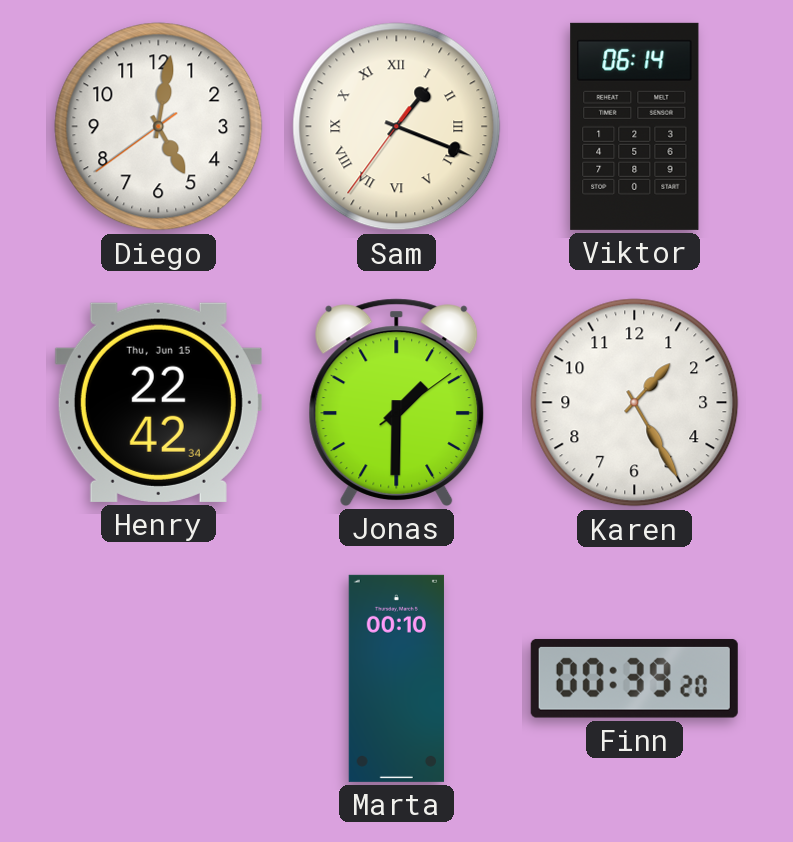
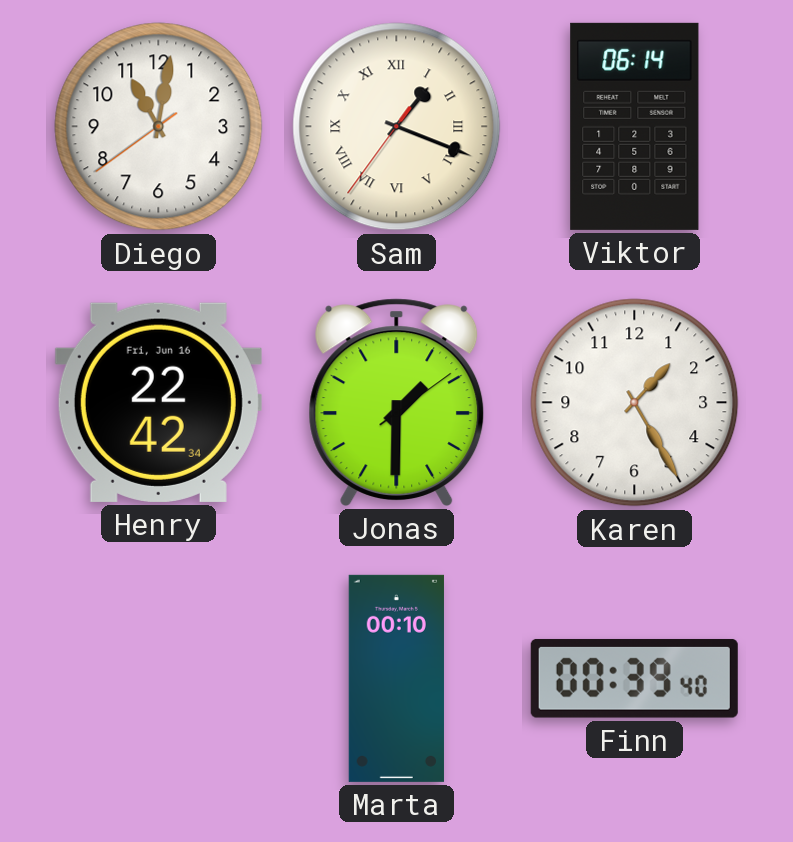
Diego: 5:01 -> 11:01
Henry date: Thu, Jun 15 -> Fri, Jun 16
Finn: 00:39:20 -> 00:39:40
